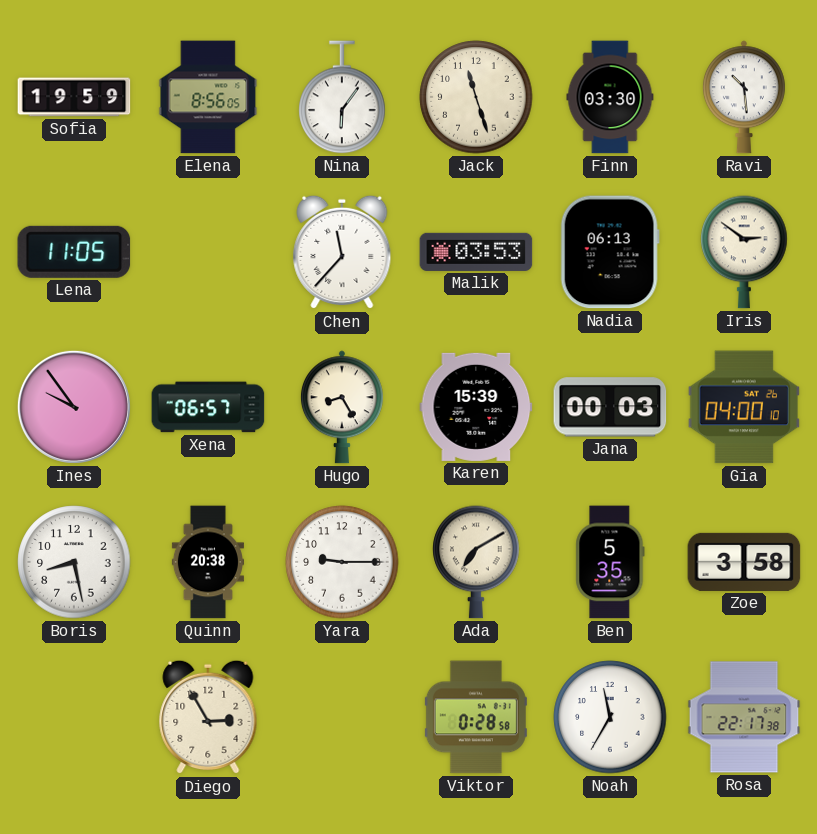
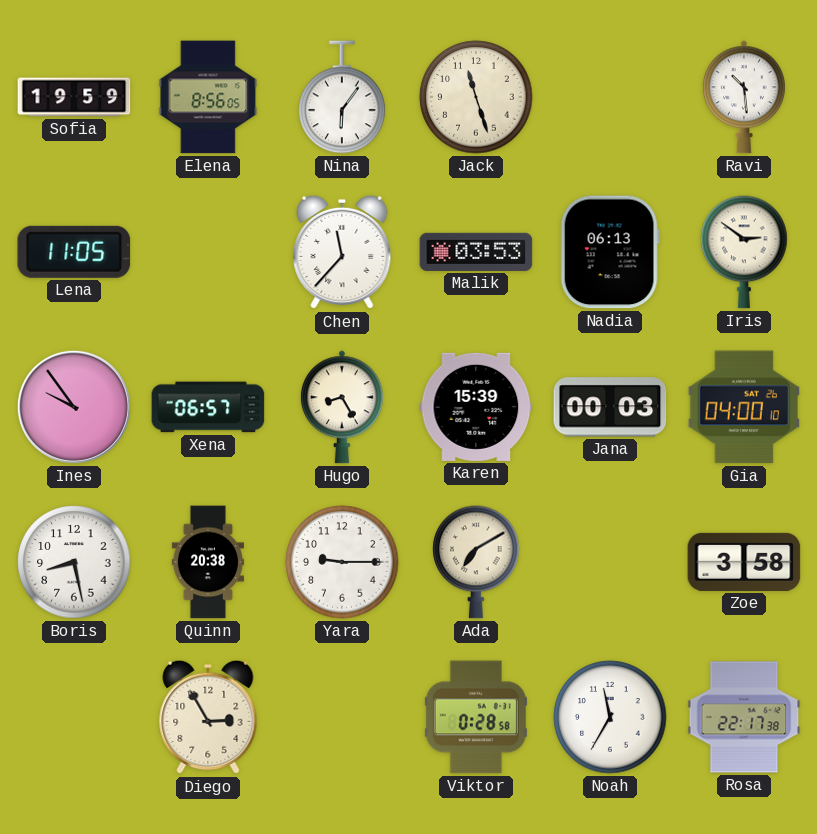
Finn: 03:30 -> none
Ben: 5:35 -> none
